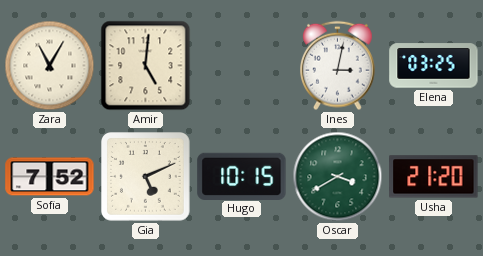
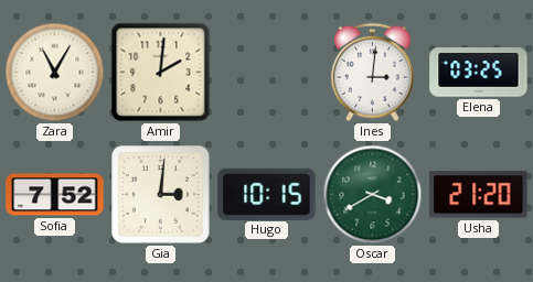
Amir: 5:01 -> 2:01
Ines: 3:02 -> 3:01
Gia: 5:11 -> 3:01
